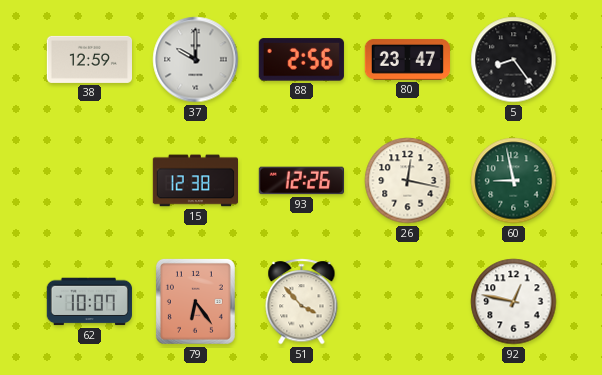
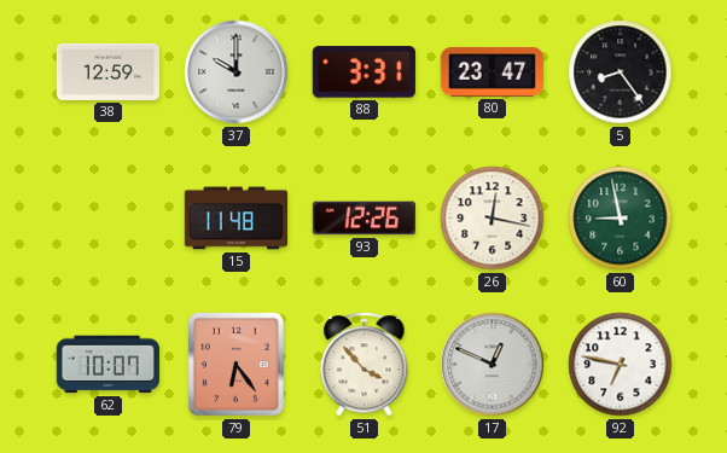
88: 2:56 -> 3:31
15: 12:38 -> 11:48
17: none -> 12:49
92: 12:47 -> 6:47
